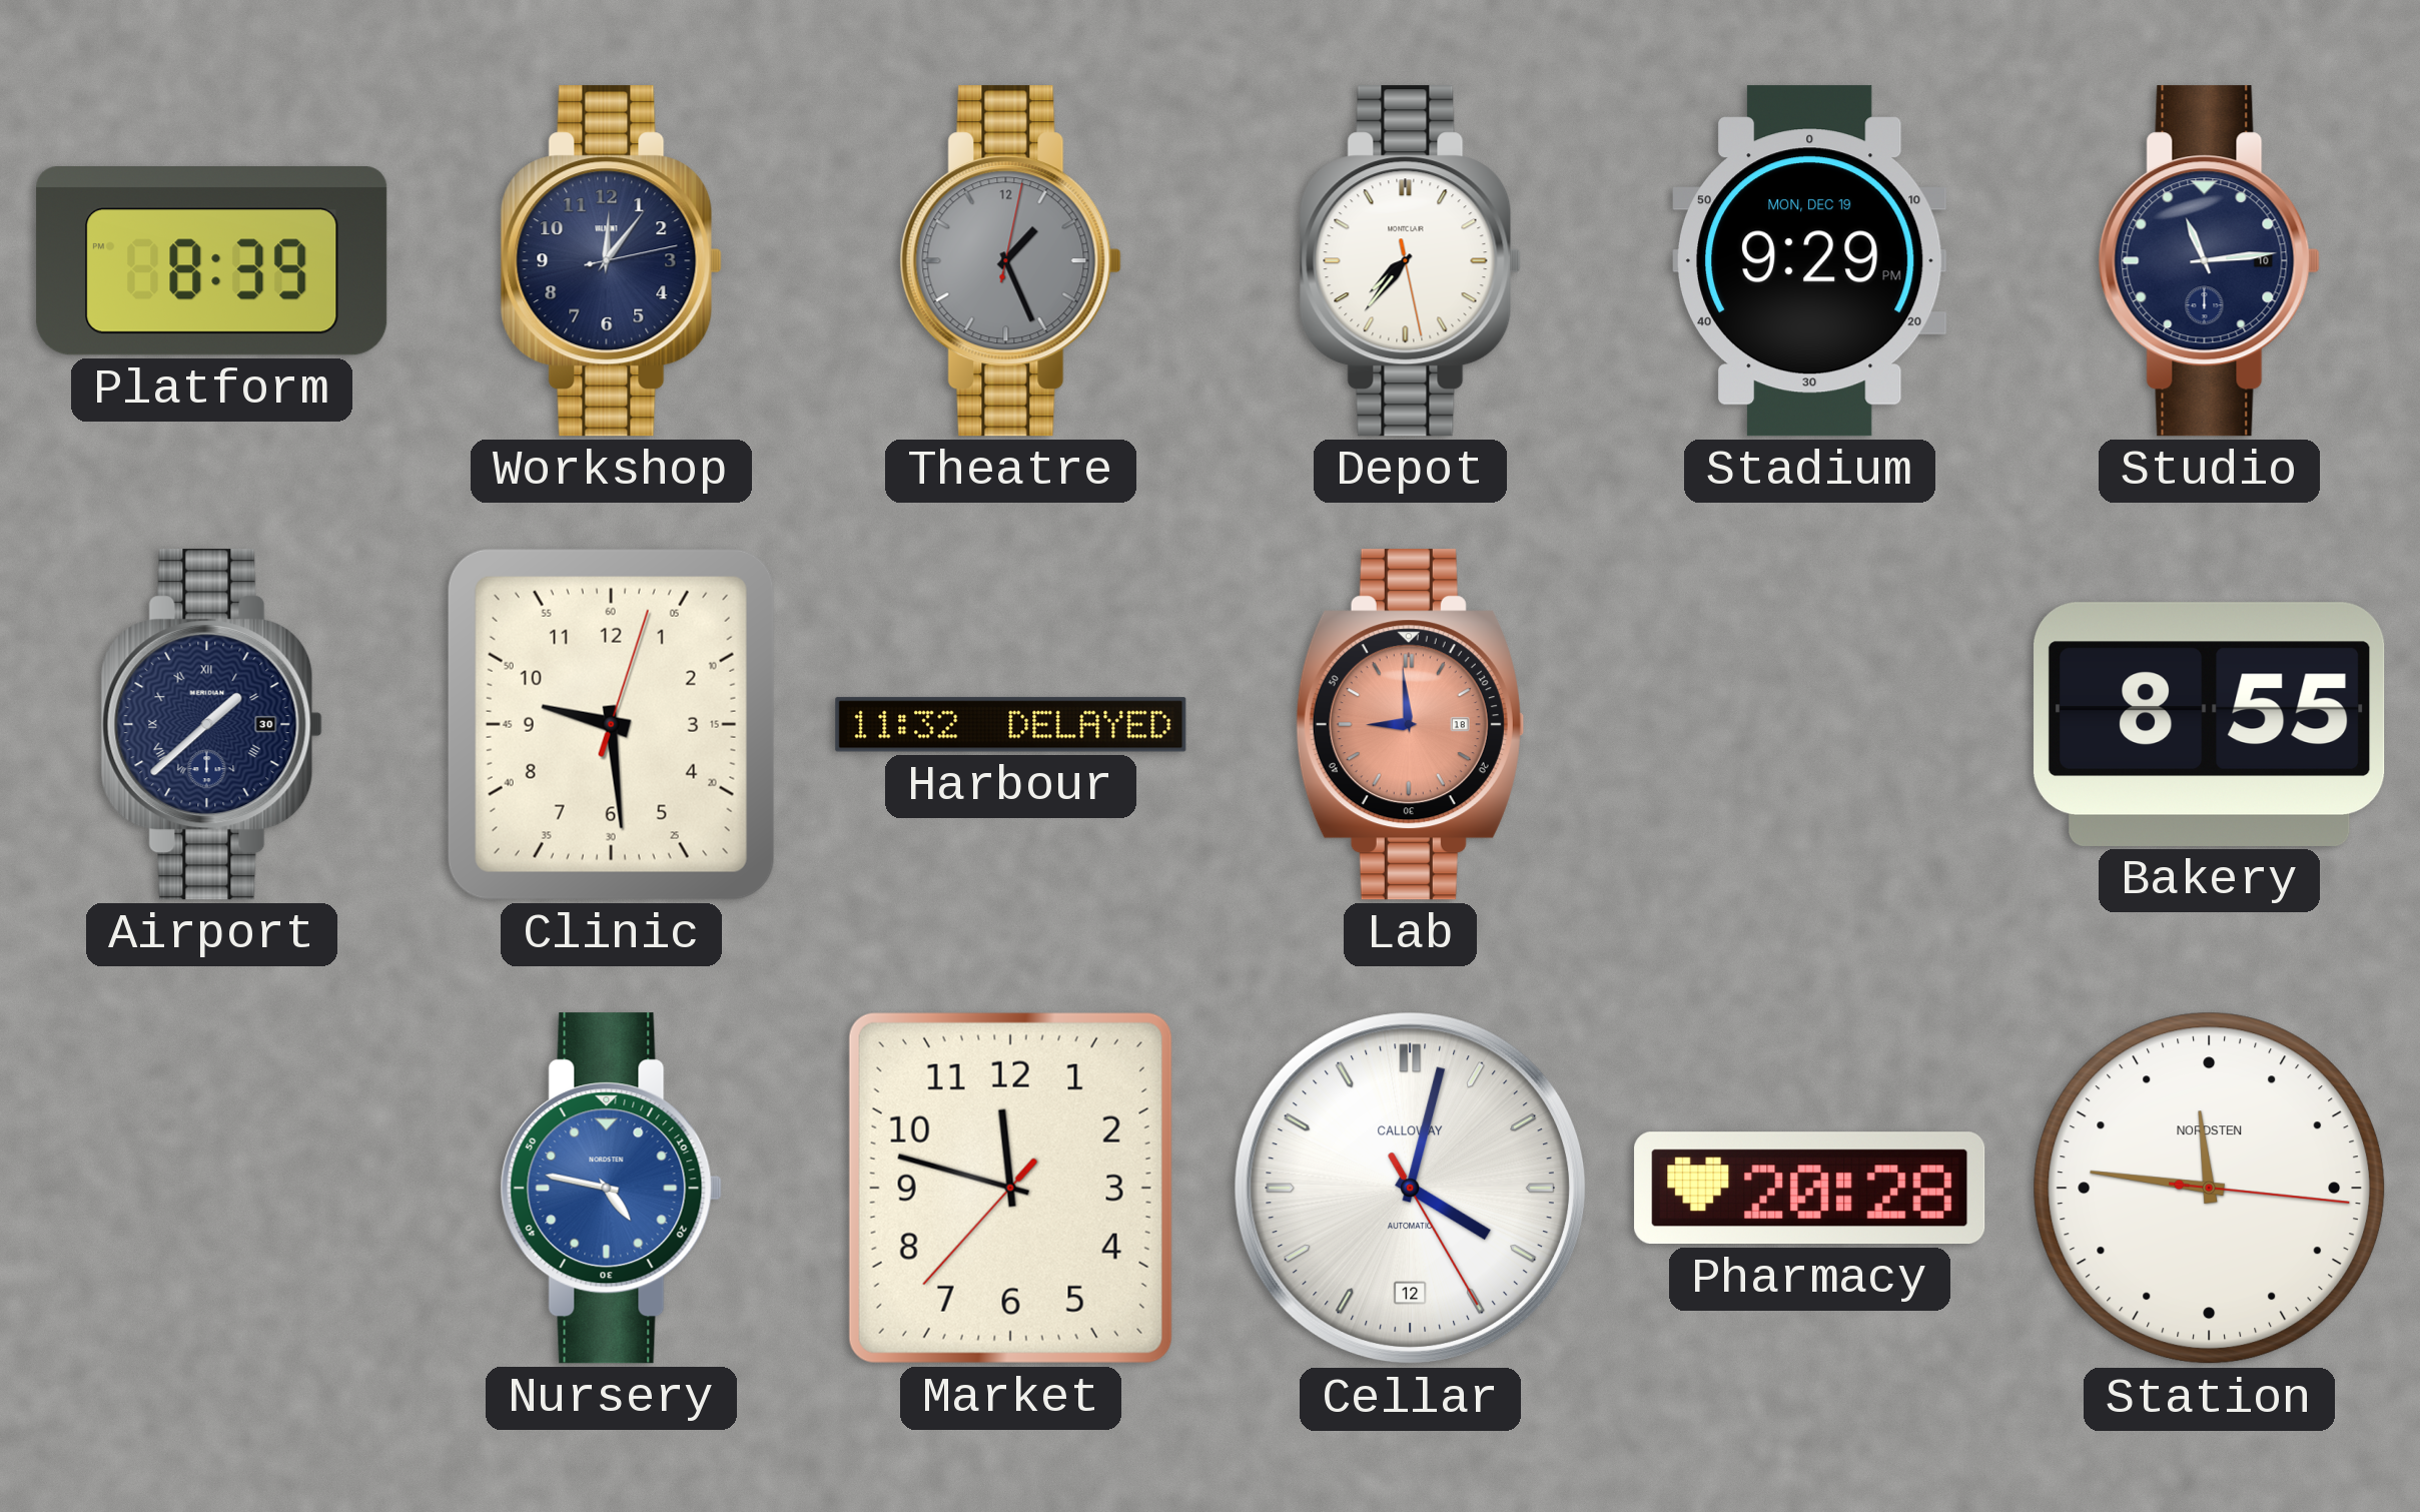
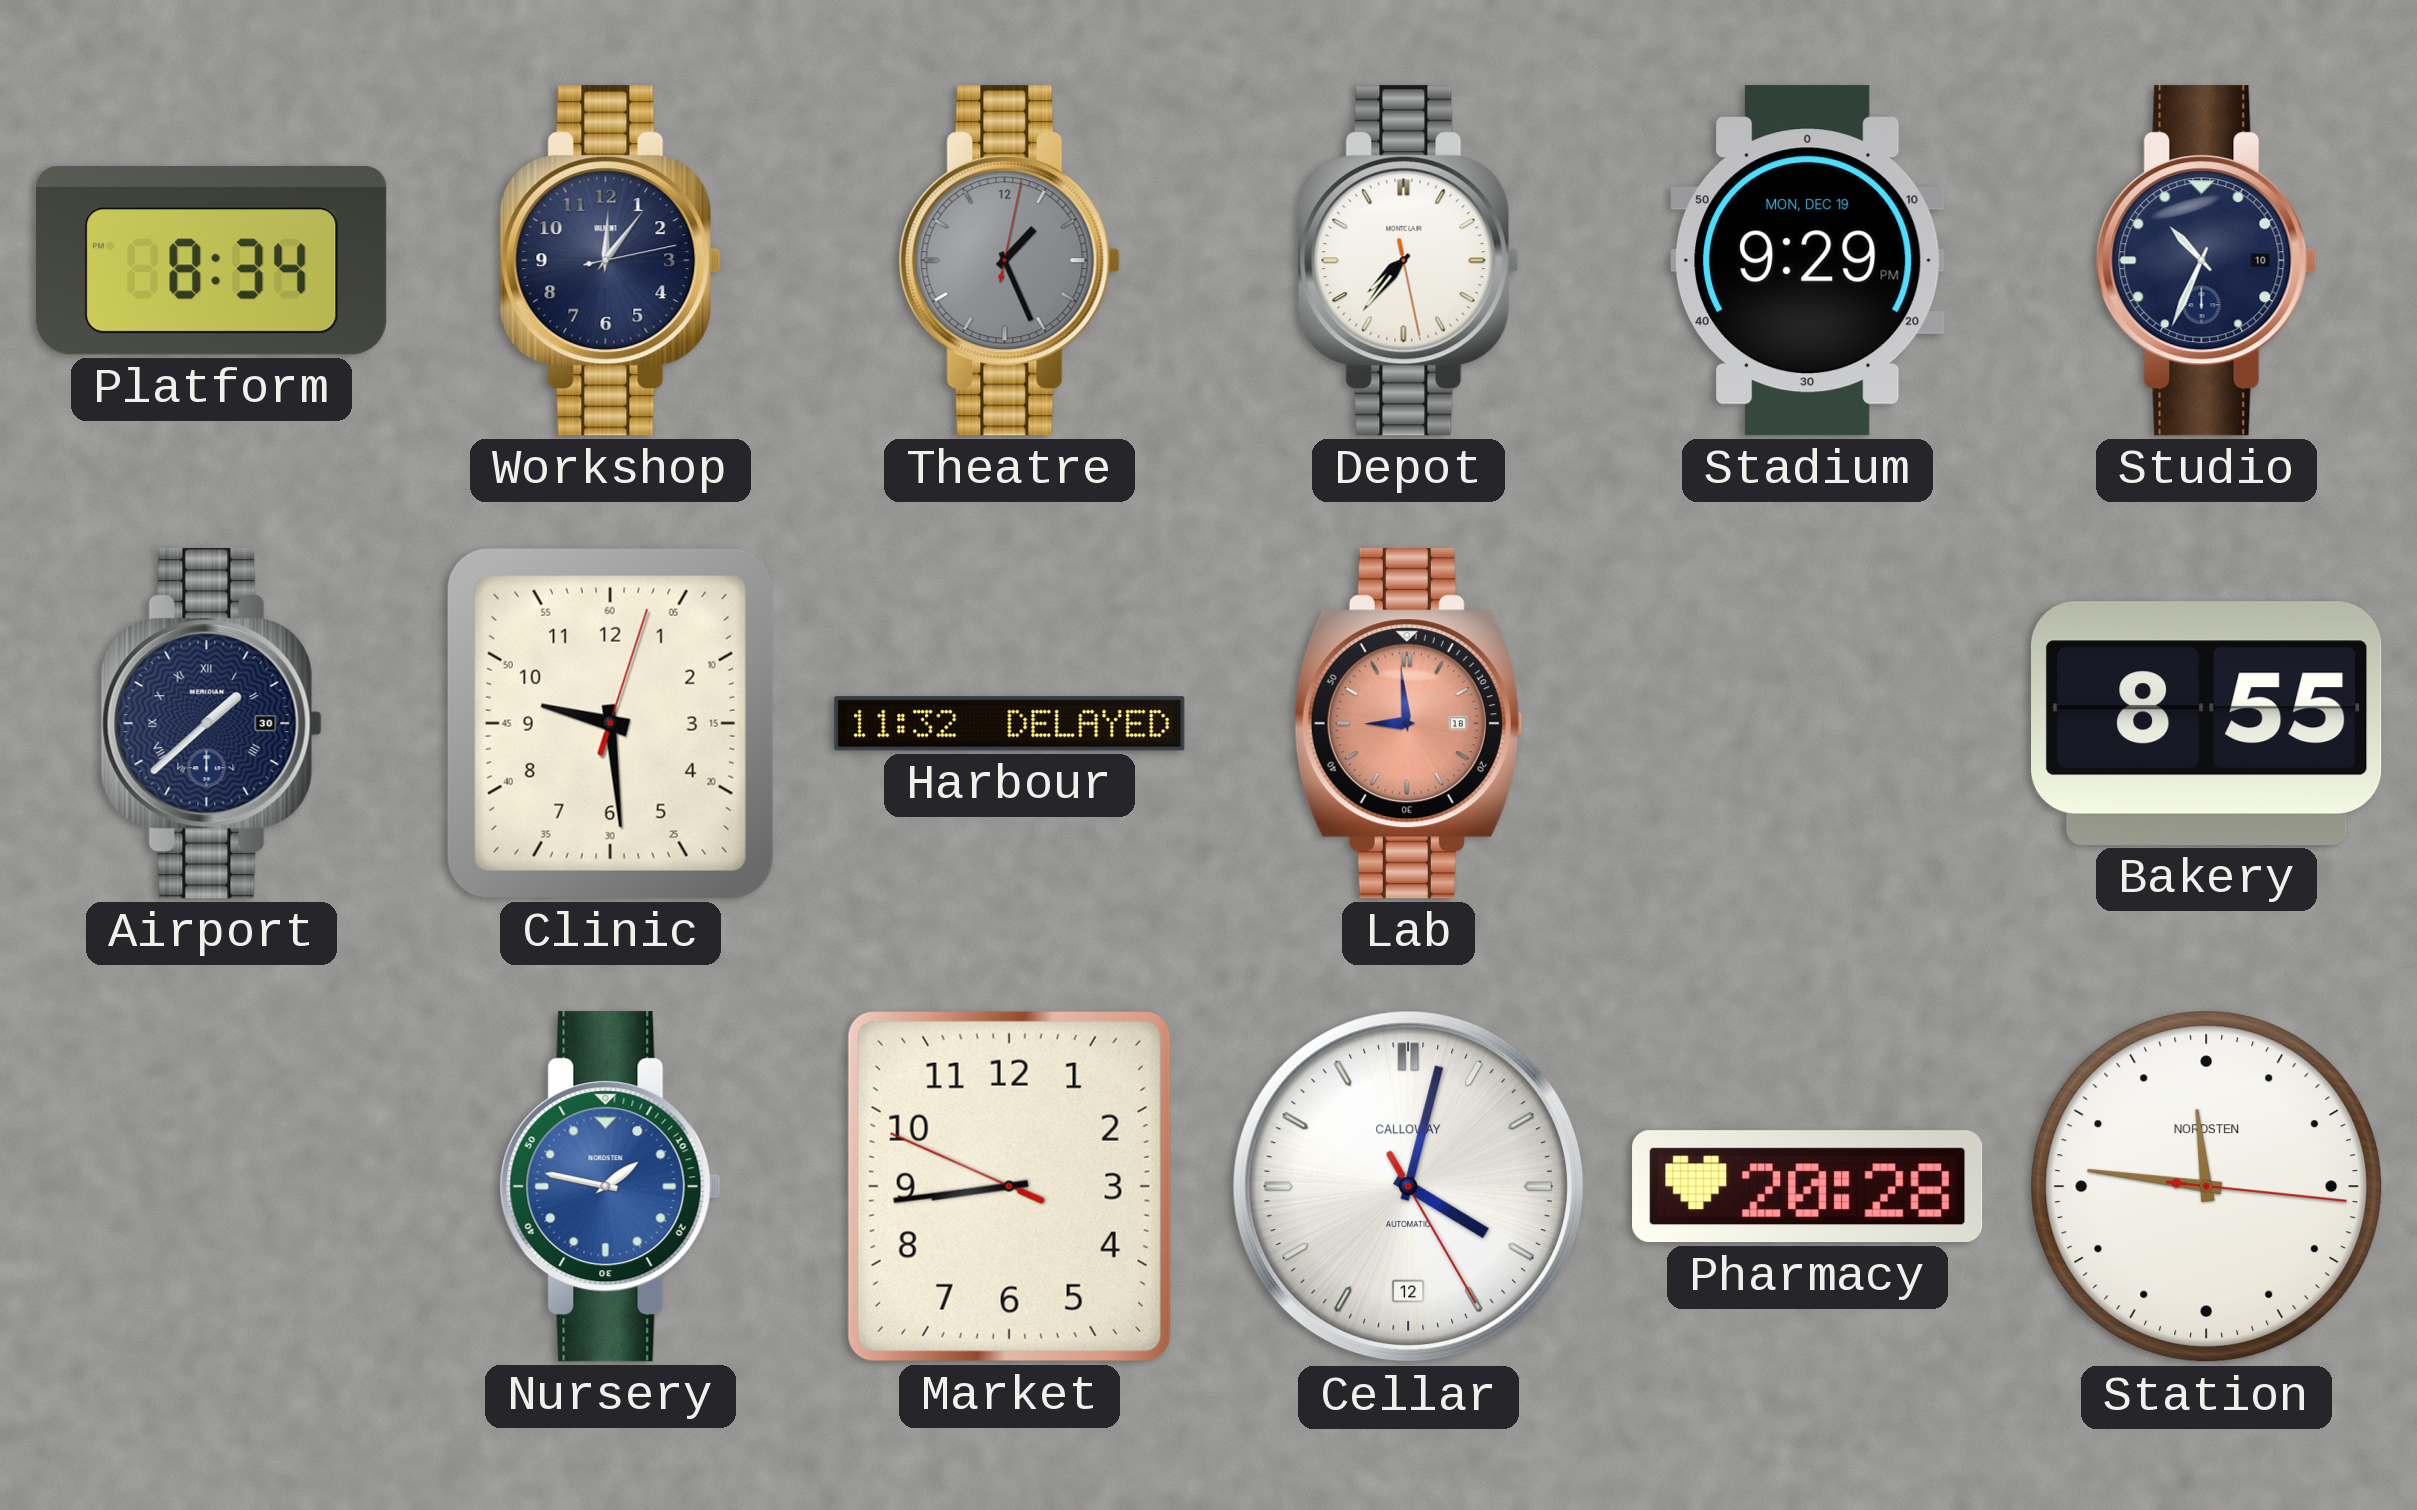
Platform: 8:39 -> 8:34
Studio: 11:14 -> 10:34
Nursery: 4:47 -> 1:47
Market: 11:47 -> 8:43
